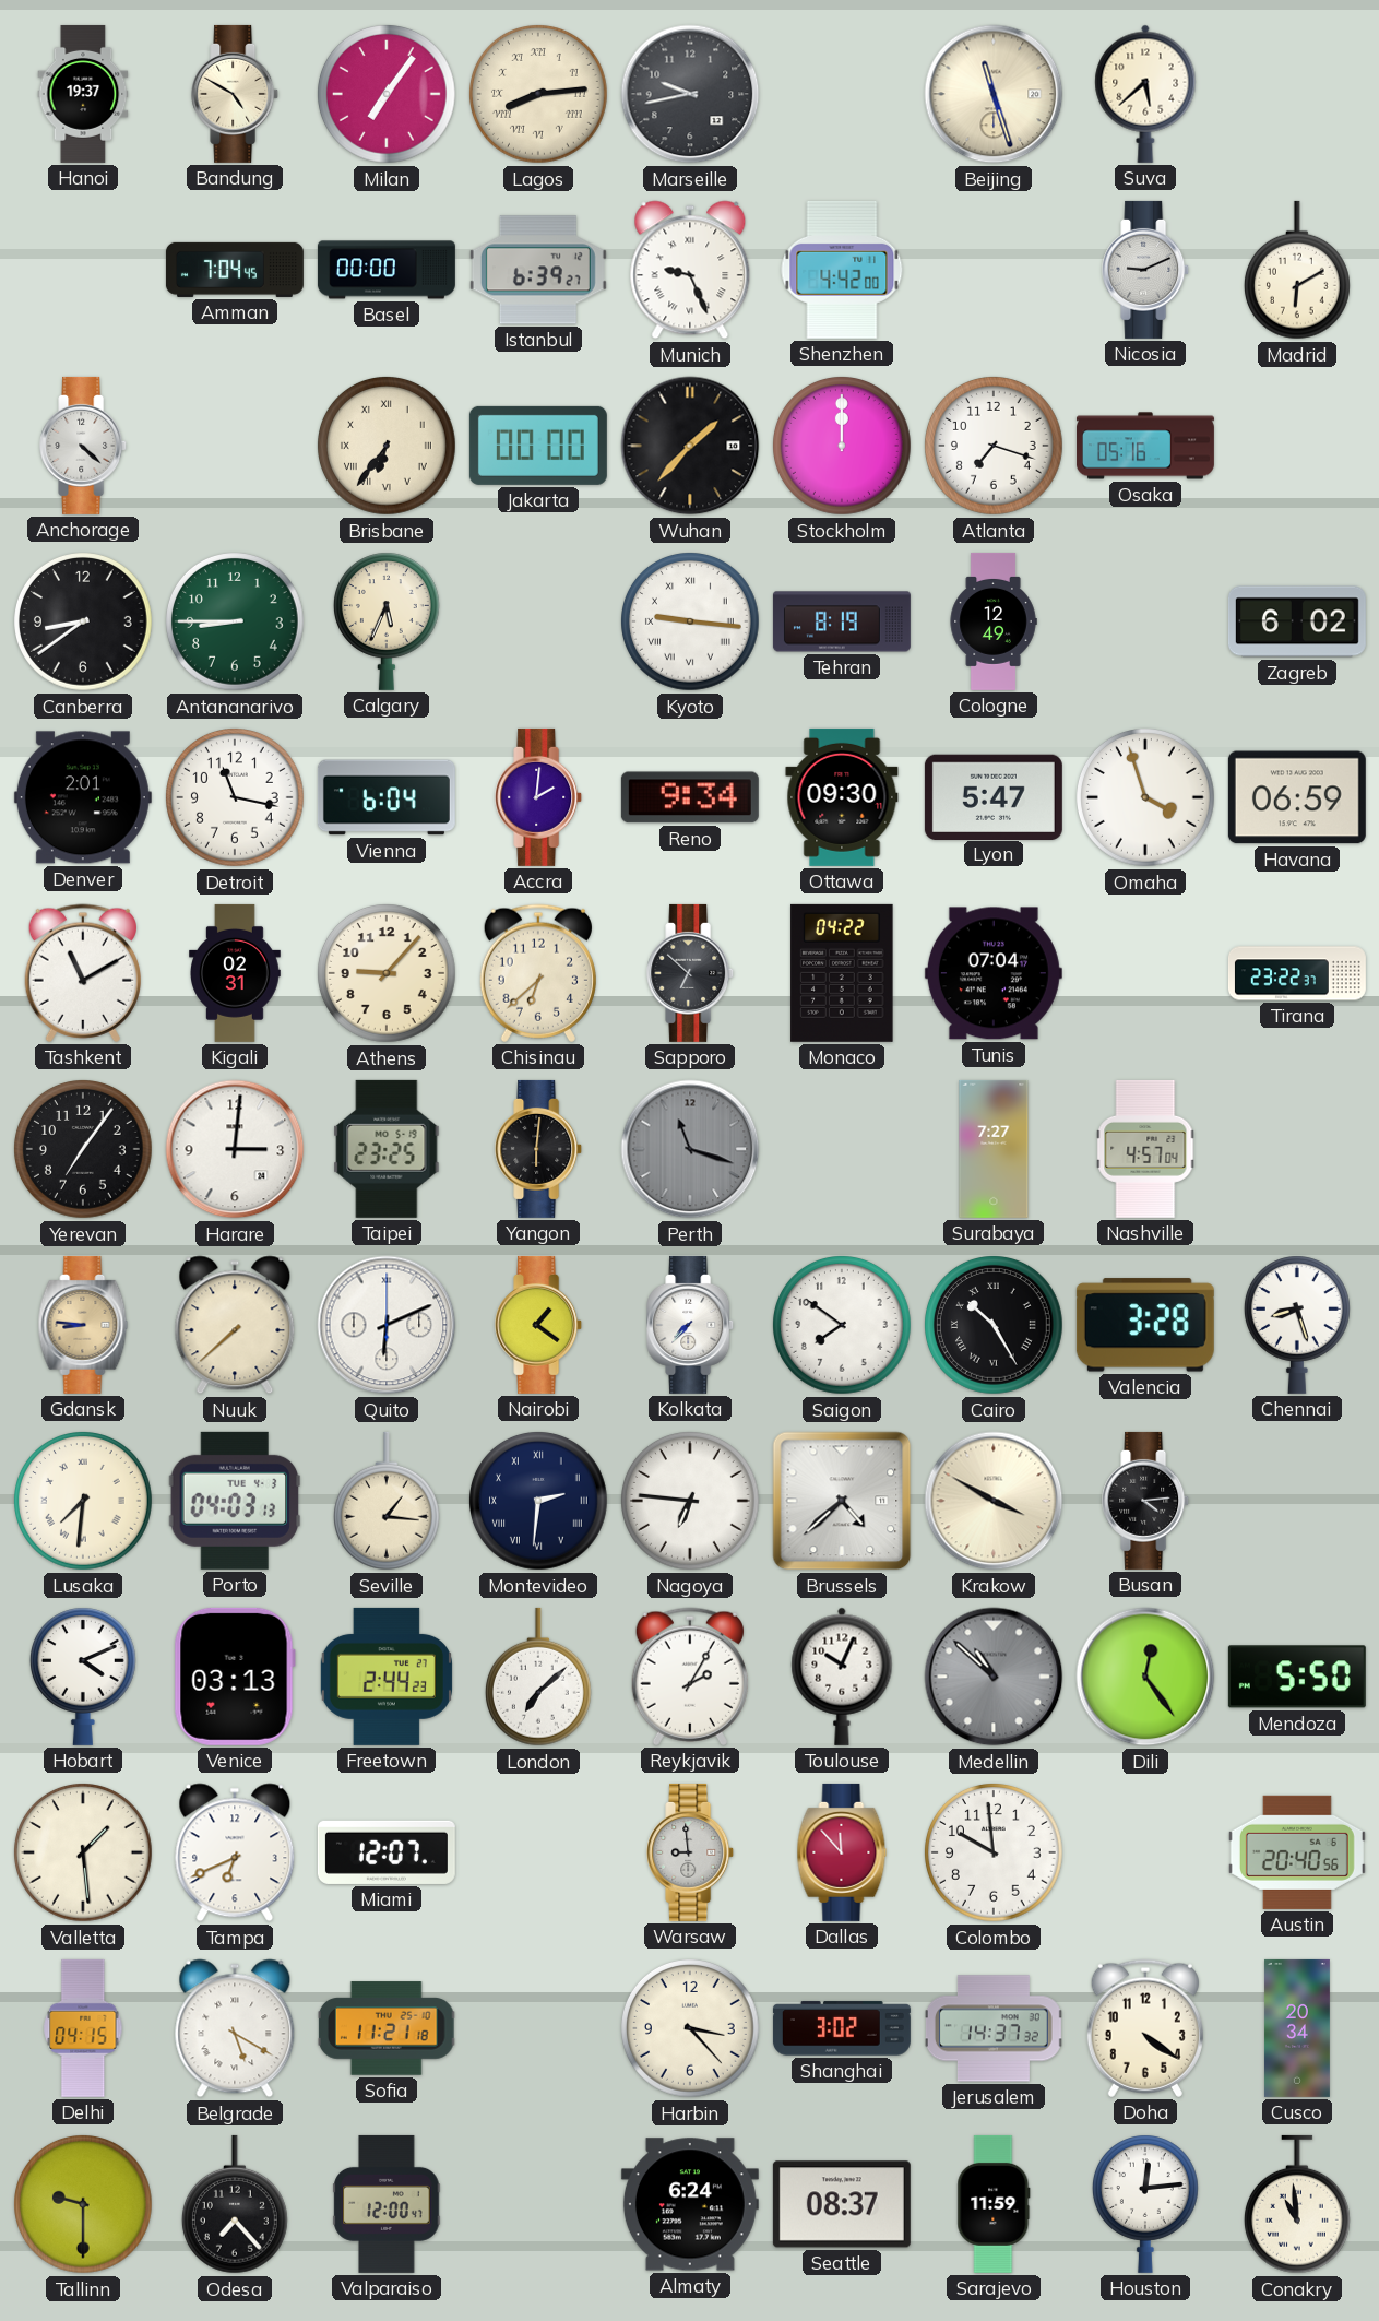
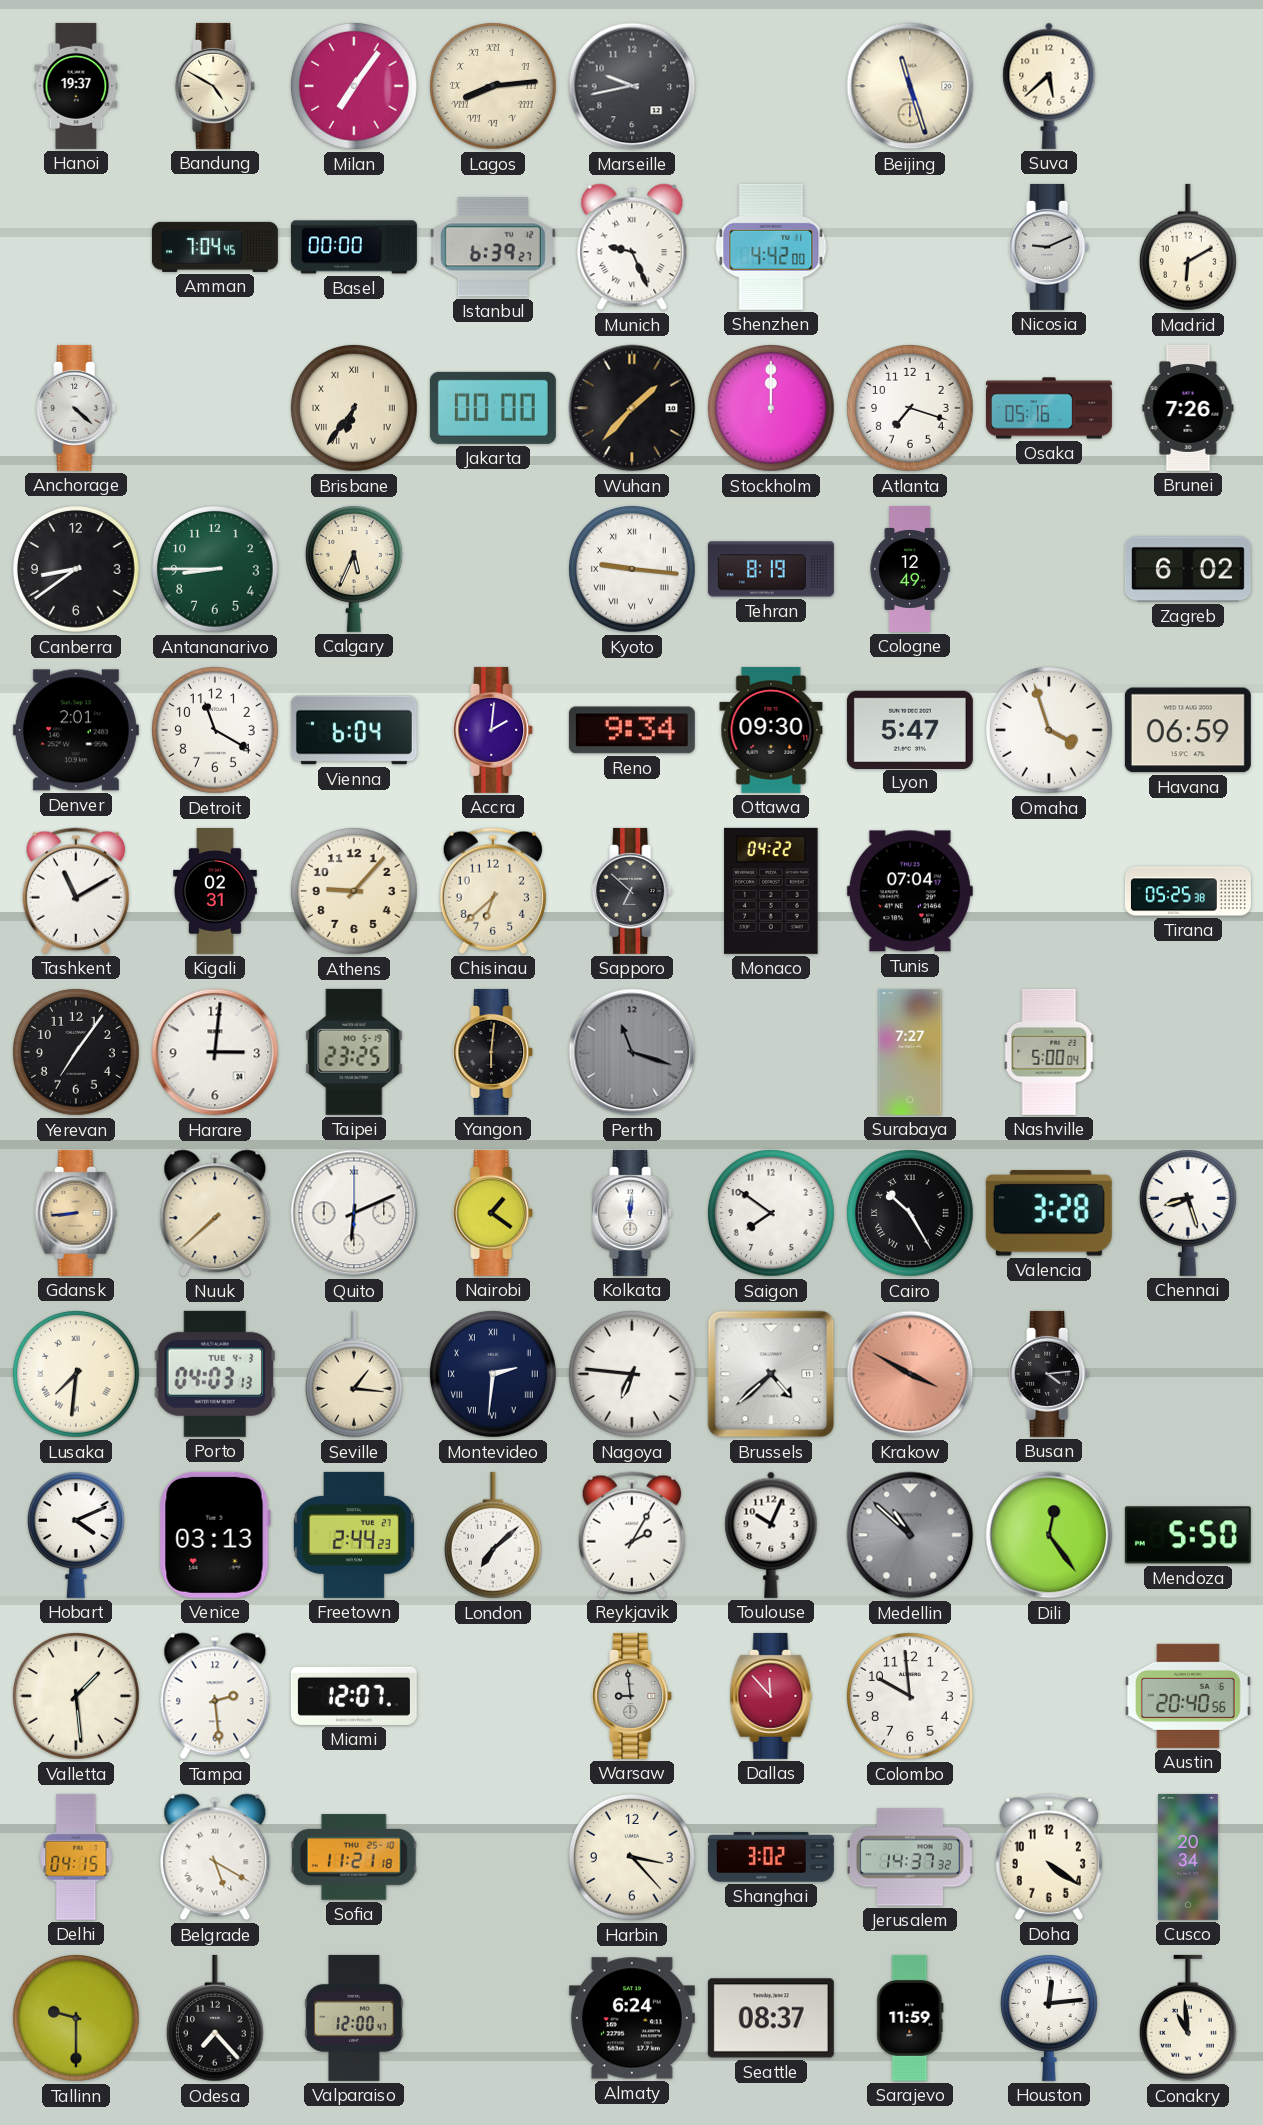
Brunei: none -> 7:26
Detroit: 11:17 -> 11:20
Tirana: 23:22 -> 05:25
Nashville: 4:57 -> 5:00
Gdansk: 8:46 -> 8:44
Kolkata: 7:37 -> 12:01
Krakow dial: cream -> salmon
Tampa: 6:41 -> 2:29
